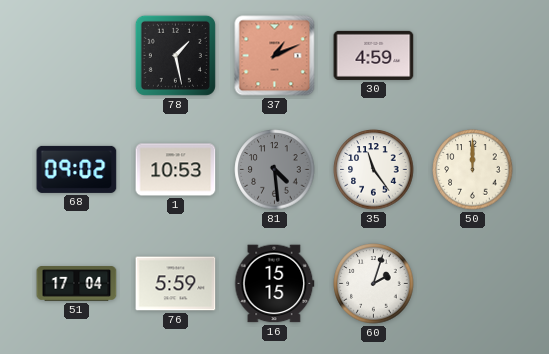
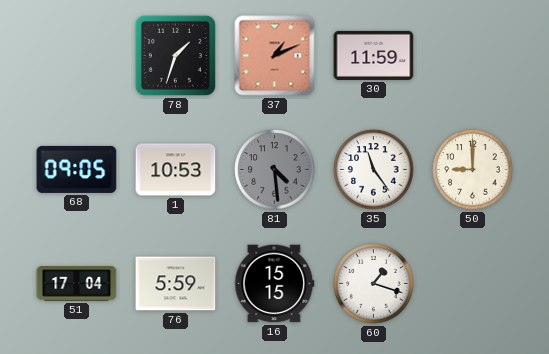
78: 1:28 -> 1:33
30: 4:59 -> 11:59
68: 09:02 -> 09:05
50: 12:00 -> 9:00
60: 2:03 -> 1:18
